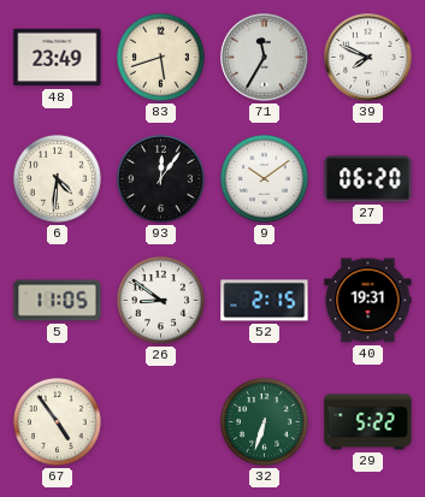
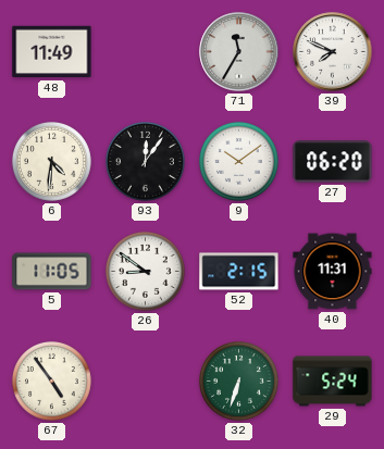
48: 23:49 -> 11:49
83: 5:42 -> none
40: 19:31 -> 11:31
29: 5:22 -> 5:24
